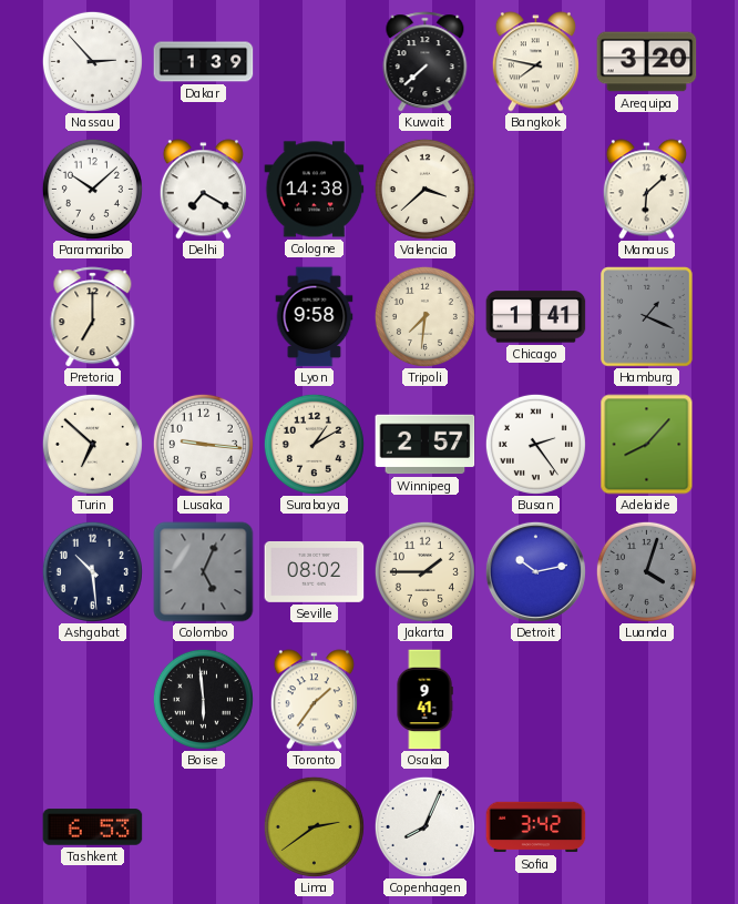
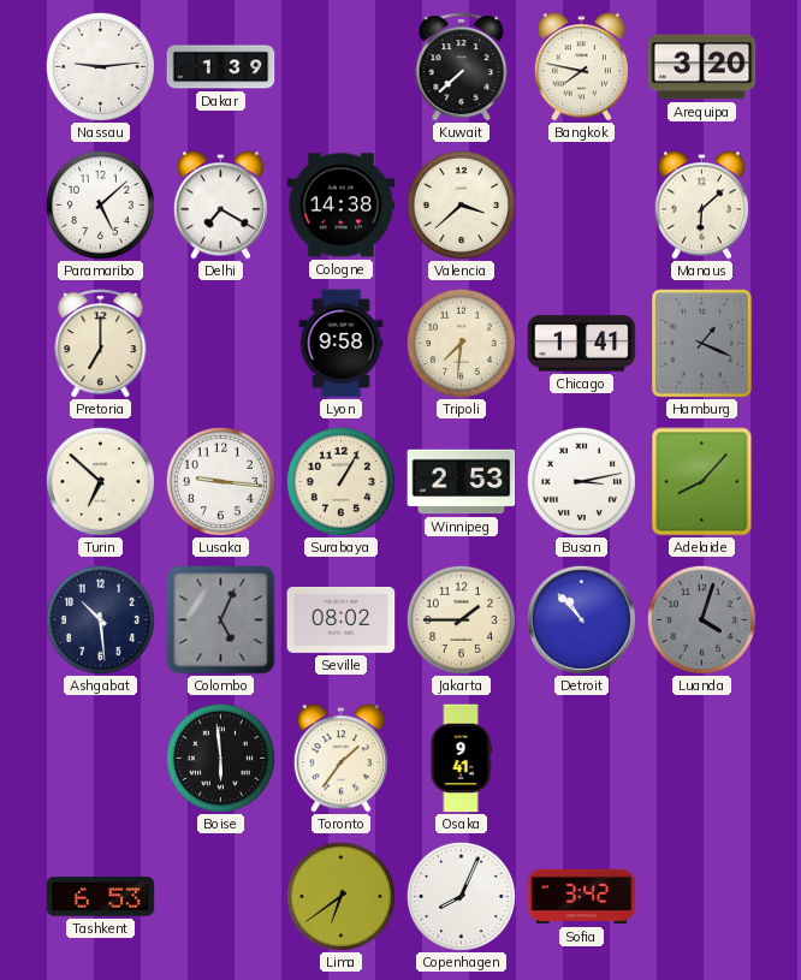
Nassau: 2:53 -> 9:14
Paramaribo: 10:08 -> 5:08
Surabaya: 1:10 -> 1:05
Winnipeg: 2:57 -> 2:53
Busan: 2:24 -> 3:13
Detroit: 10:13 -> 10:53
Lima: 2:39 -> 6:39
